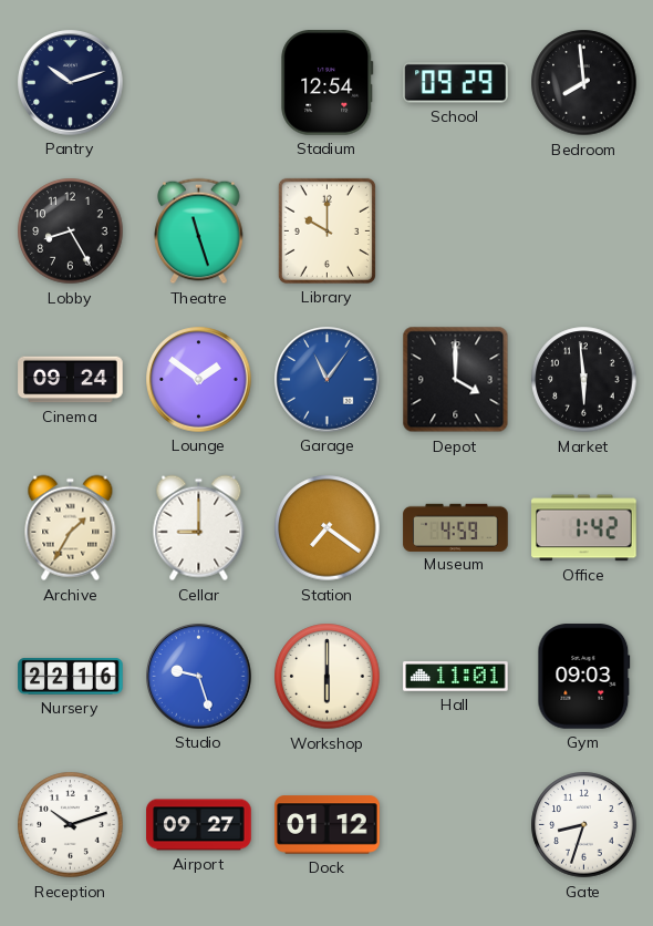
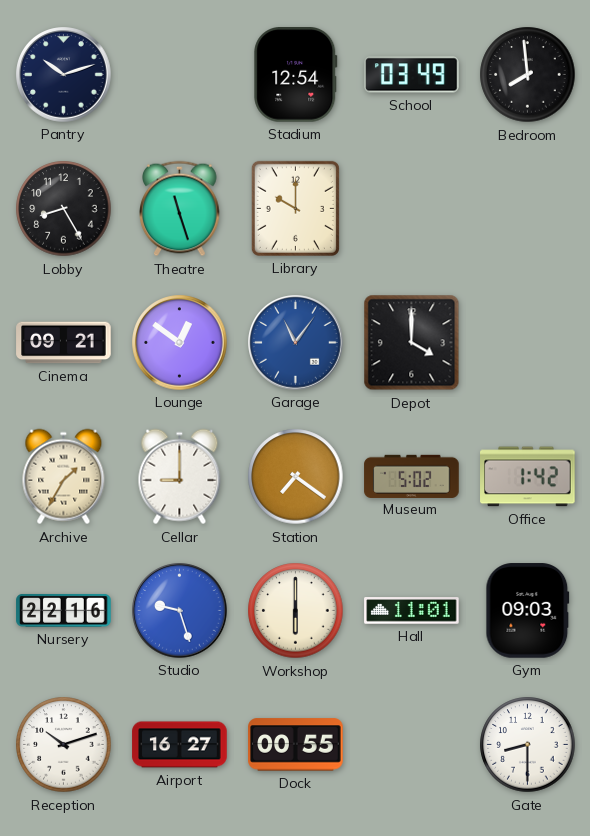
School: 09:29 -> 03:49
Cinema: 09:24 -> 09:21
Lounge: 1:51 -> 12:51
Market: 5:59 -> none
Museum: 4:59 -> 5:02
Airport: 09:27 -> 16:27
Dock: 01:12 -> 00:55
Gate: 8:33 -> 8:30
